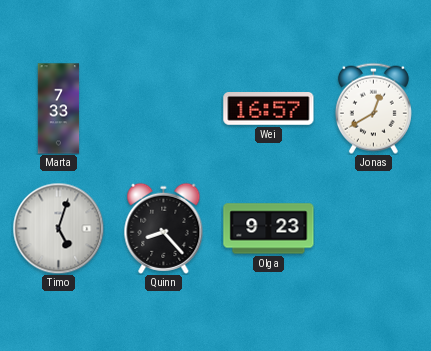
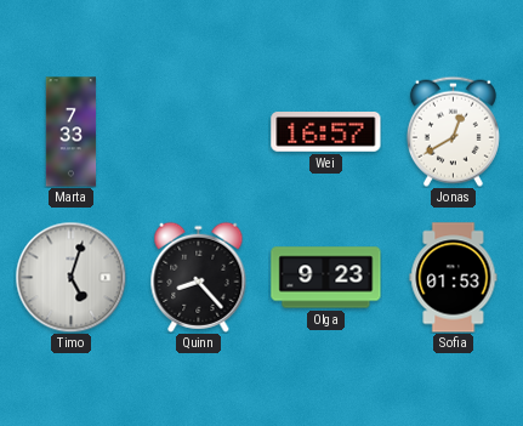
Sofia: none -> 01:53
